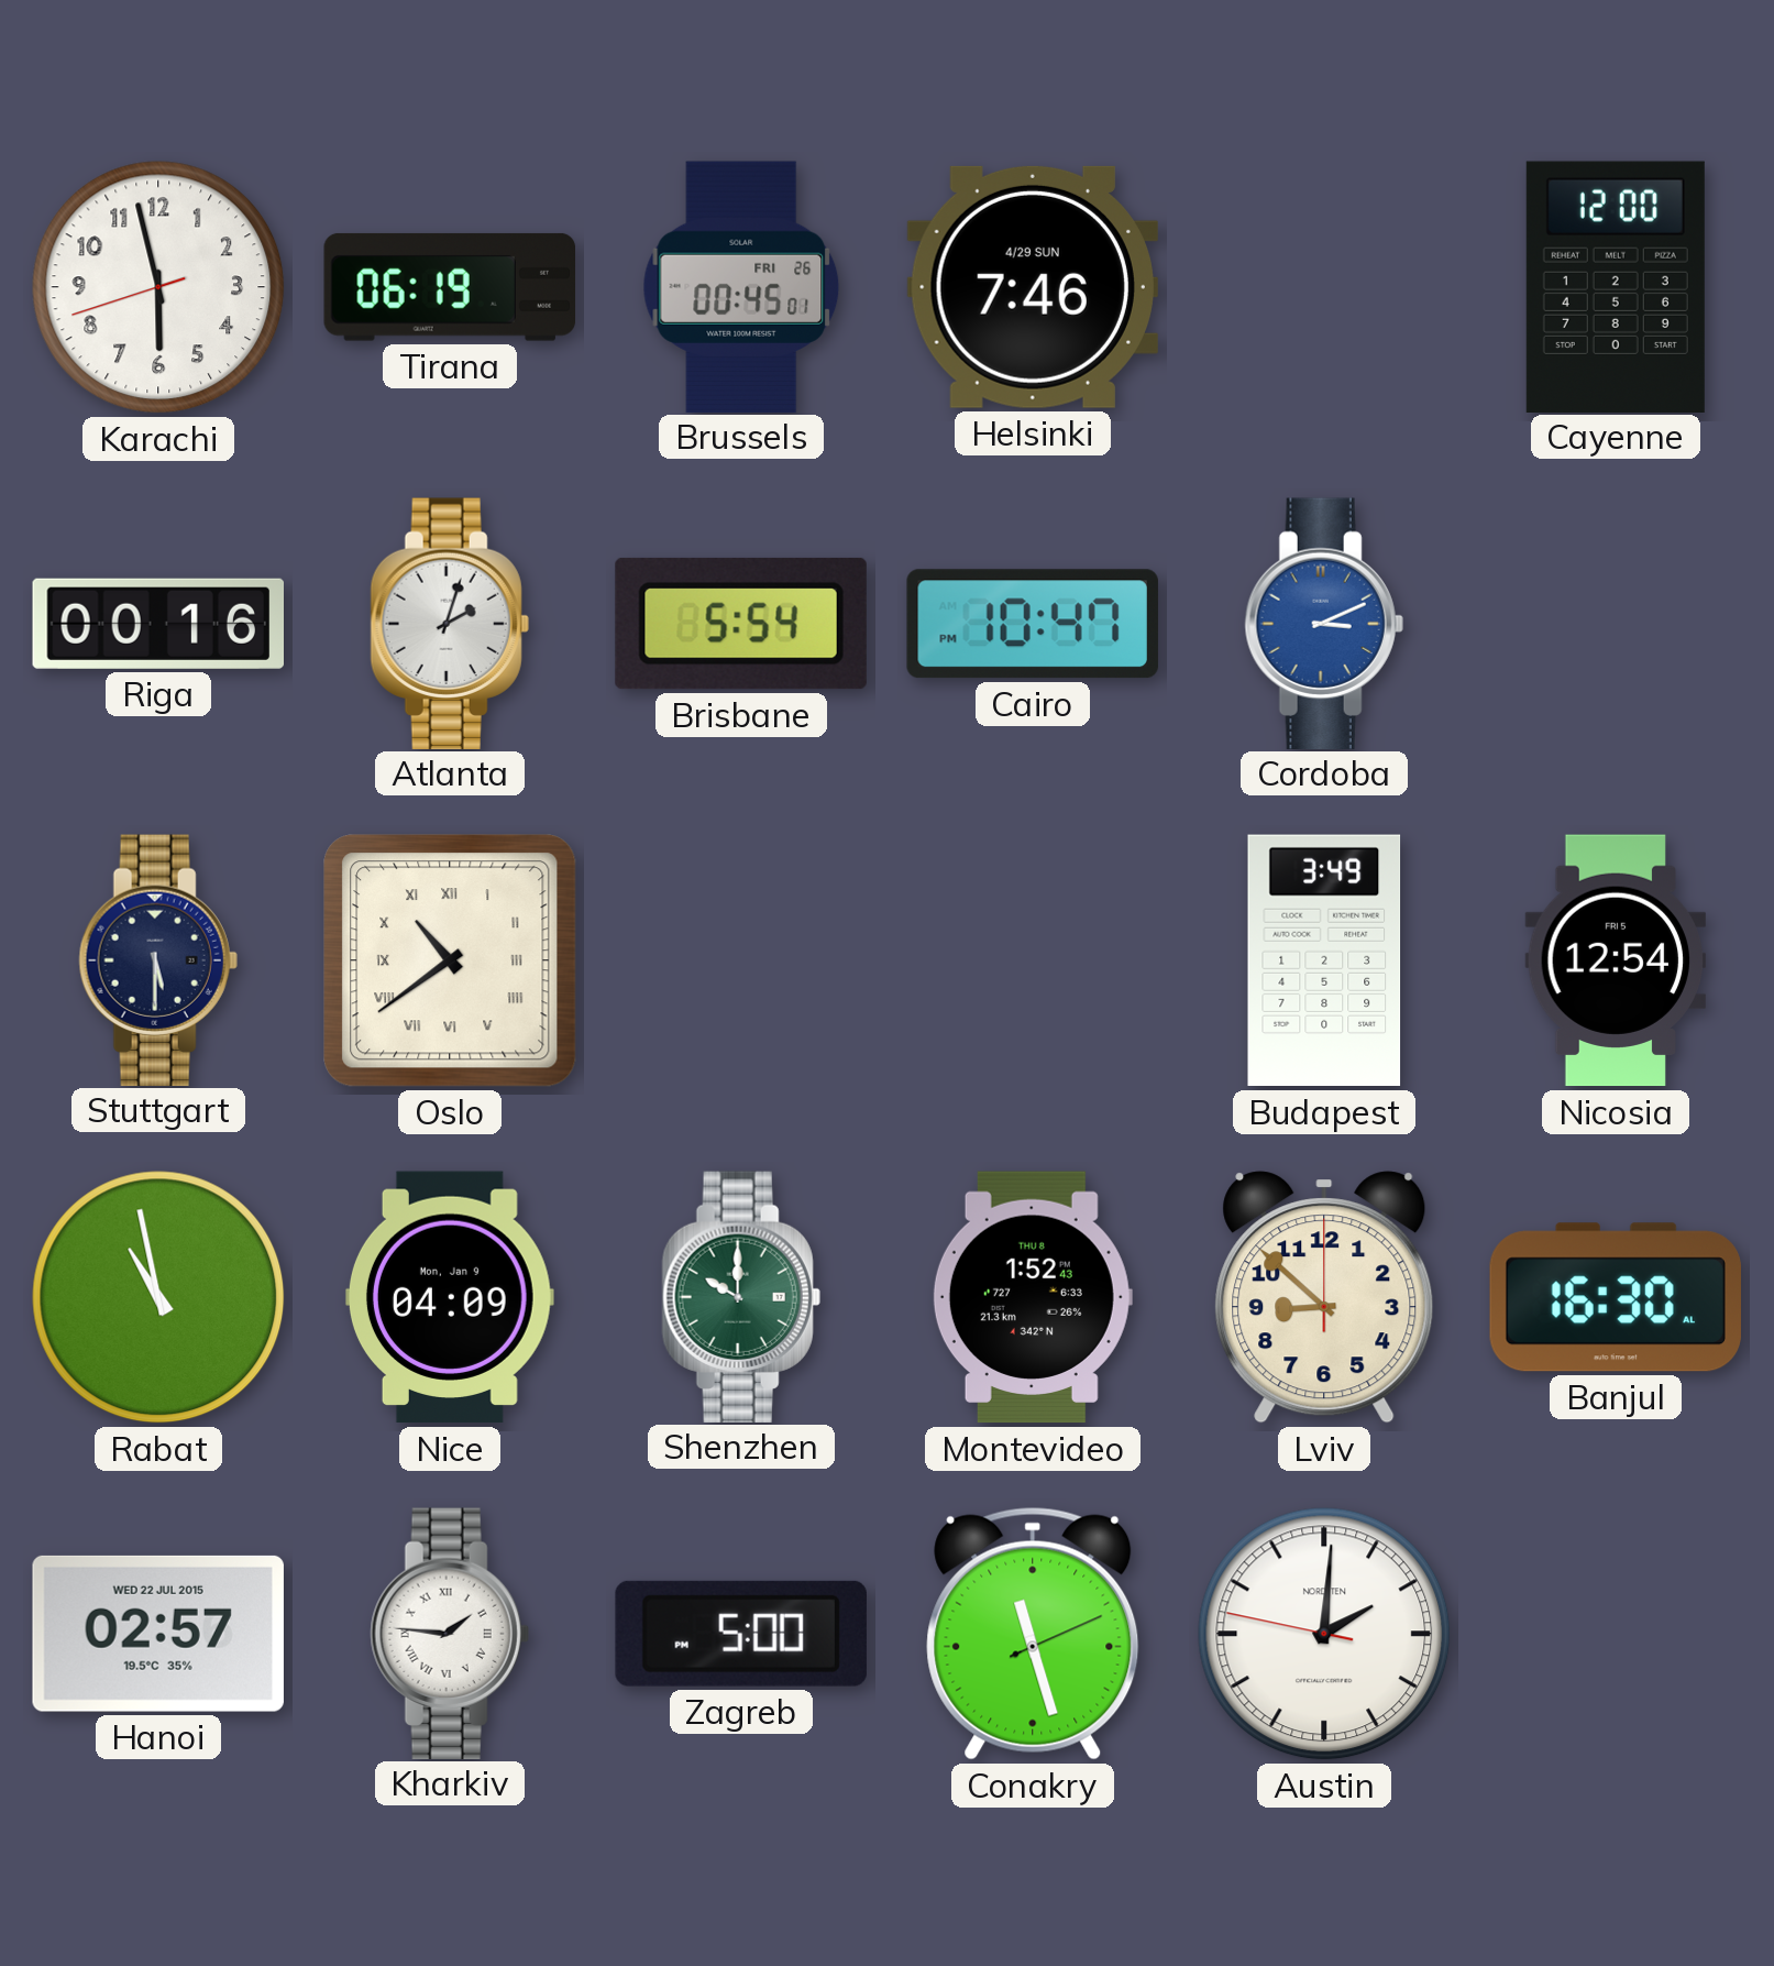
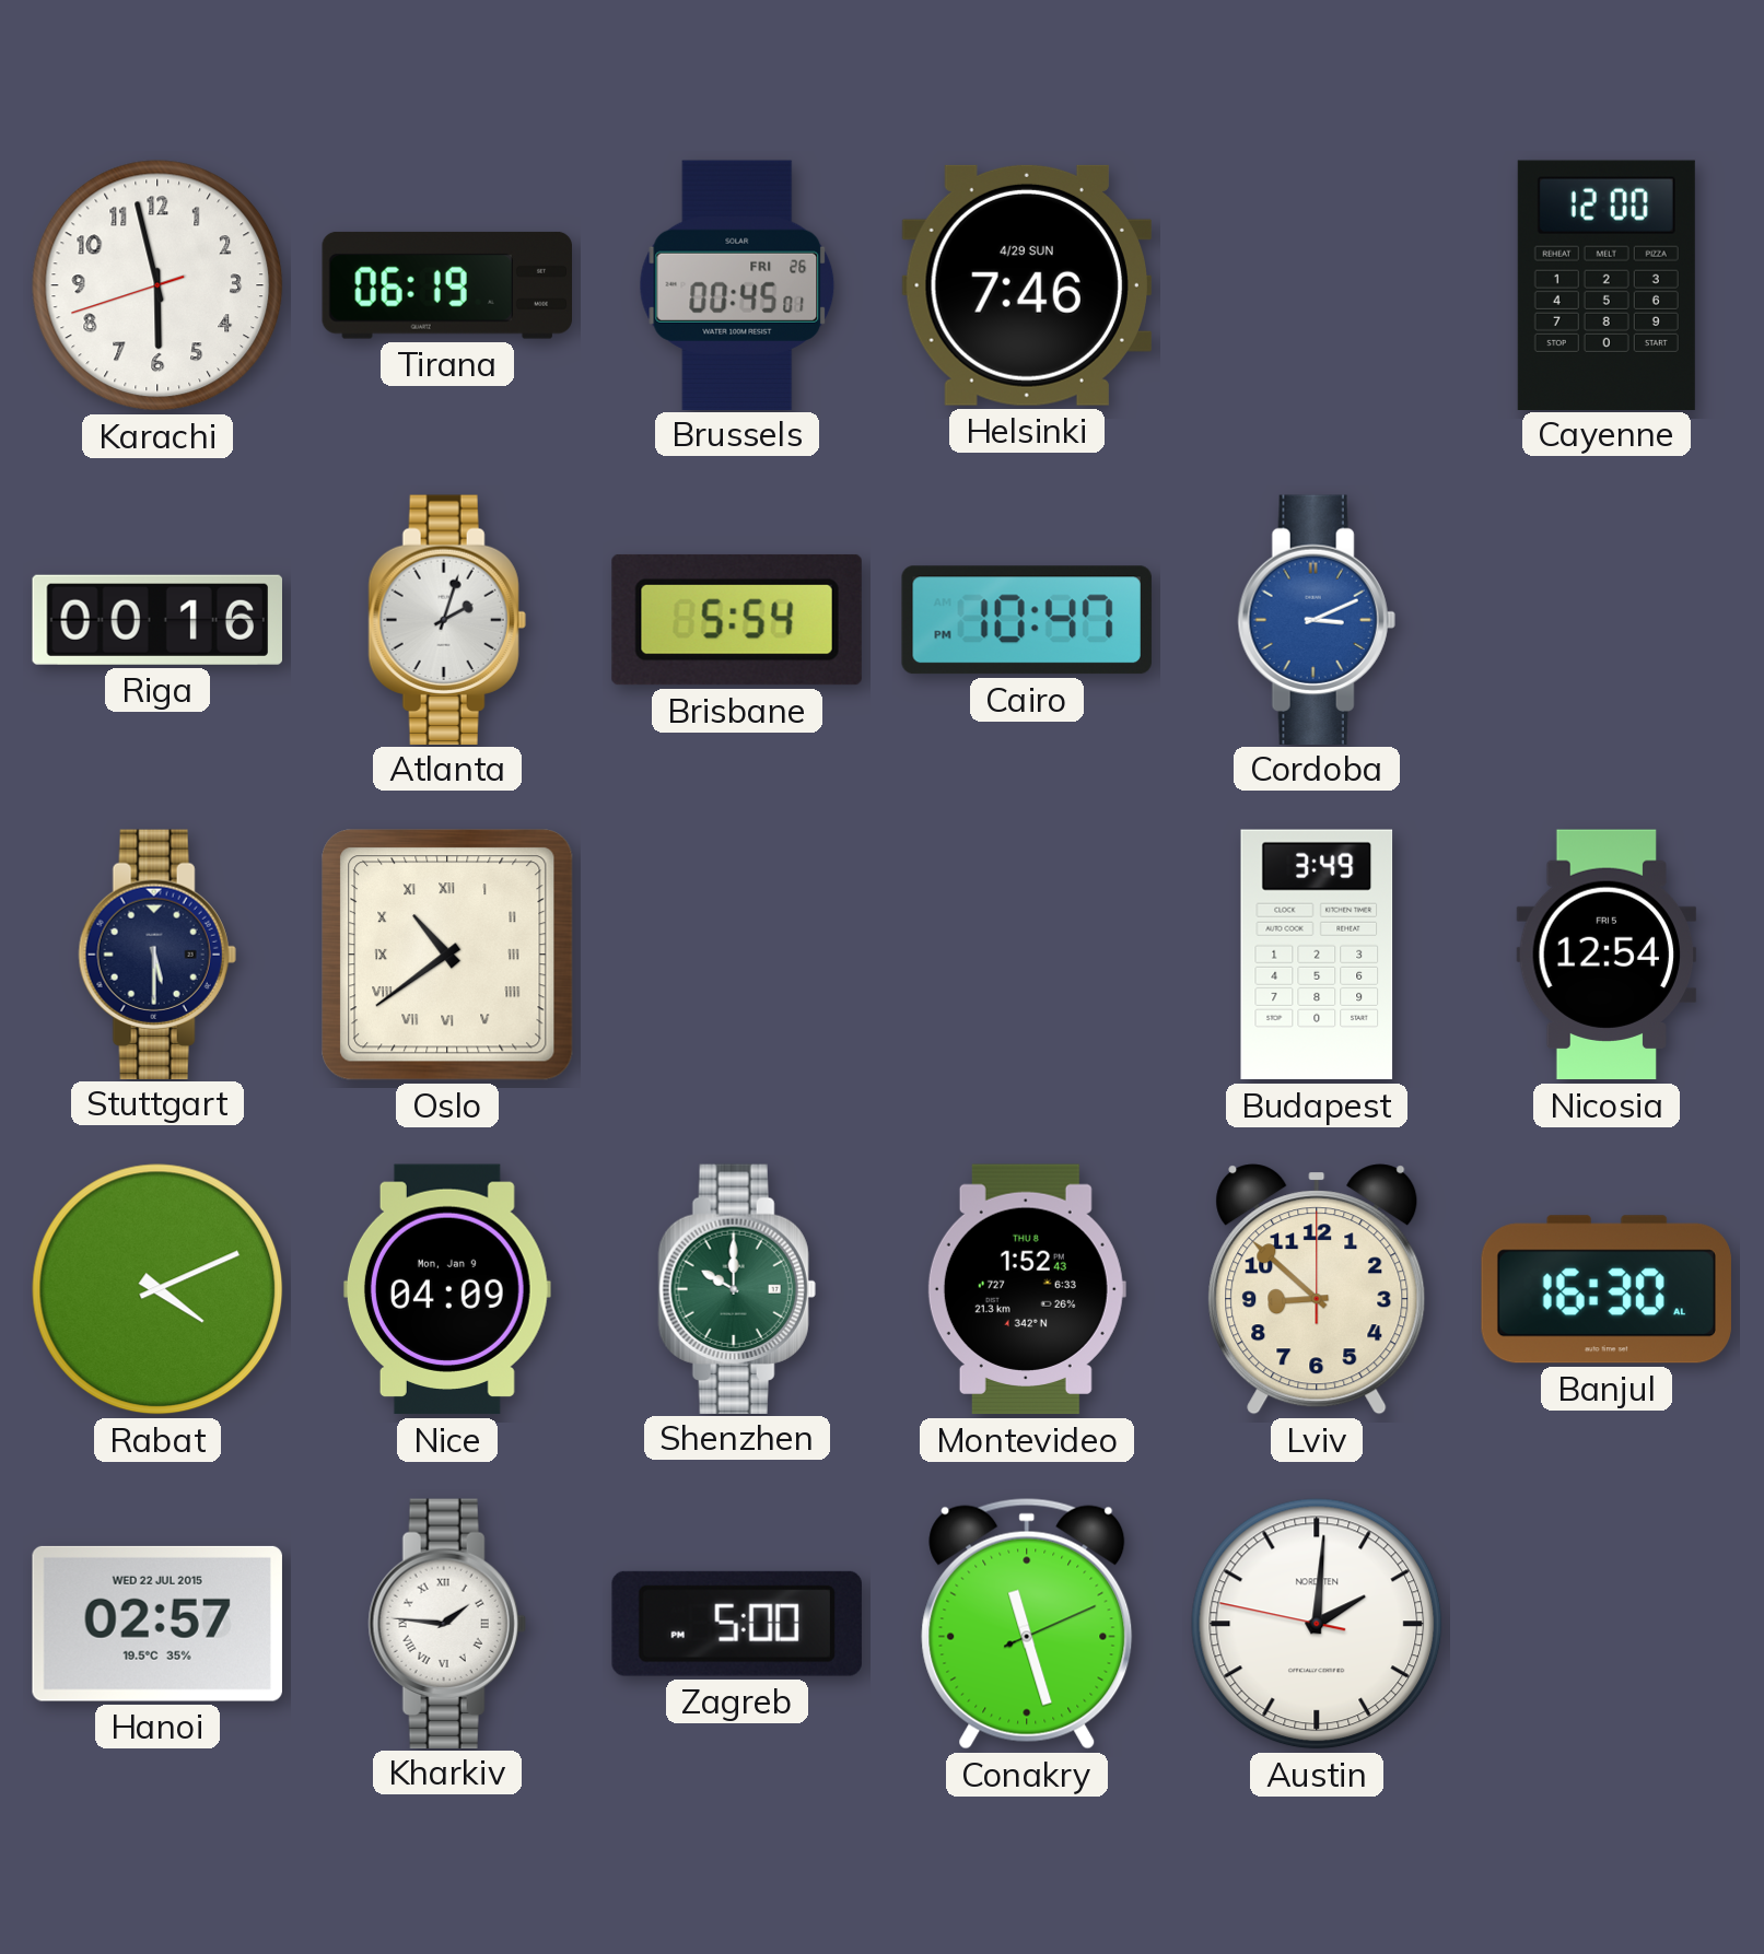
Rabat: 10:58 -> 4:11
